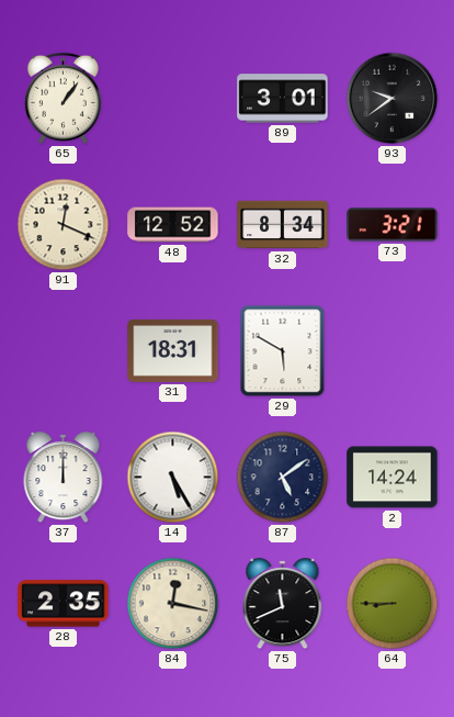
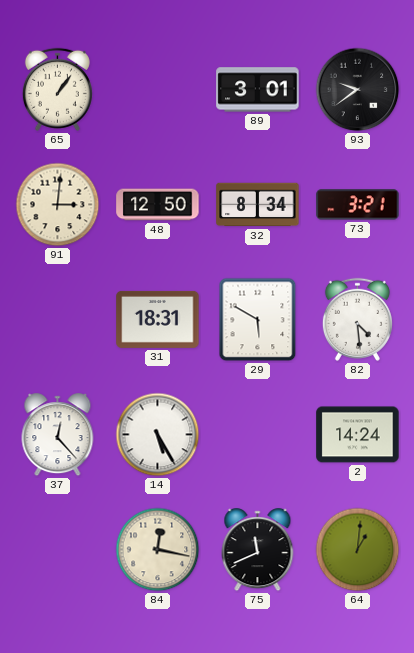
91: 12:19 -> 3:01
48: 12:52 -> 12:50
82: none -> 4:29
37: 12:00 -> 12:23
87: 5:09 -> none
28: 2:35 -> none
64: 8:45 -> 1:01
